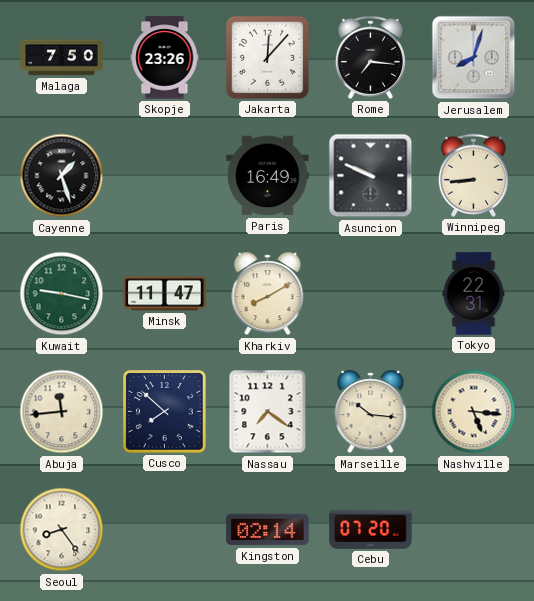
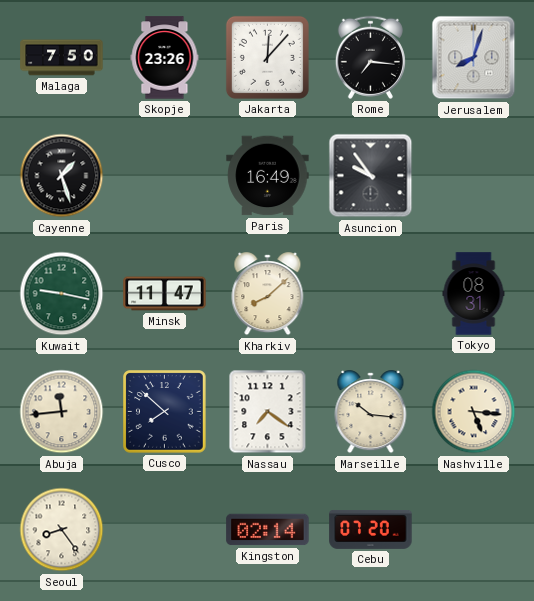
Asuncion: 9:49 -> 9:54
Winnipeg: 8:44 -> none
Kharkiv: 8:10 -> 8:08
Tokyo: 22:31 -> 08:31
